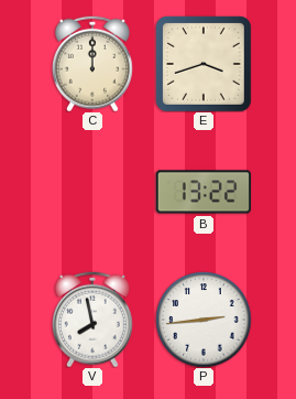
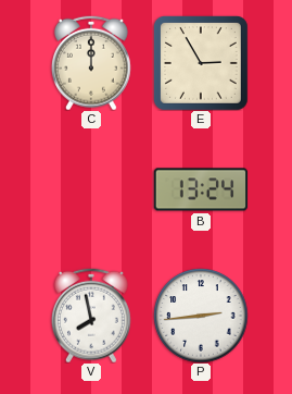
E: 3:42 -> 2:55
B: 13:22 -> 13:24
